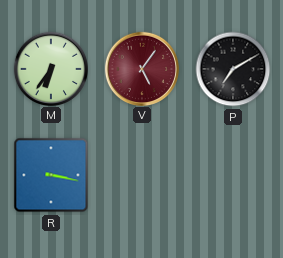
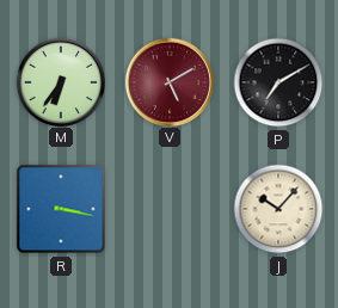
V: 5:06 -> 5:10
J: none -> 10:07
